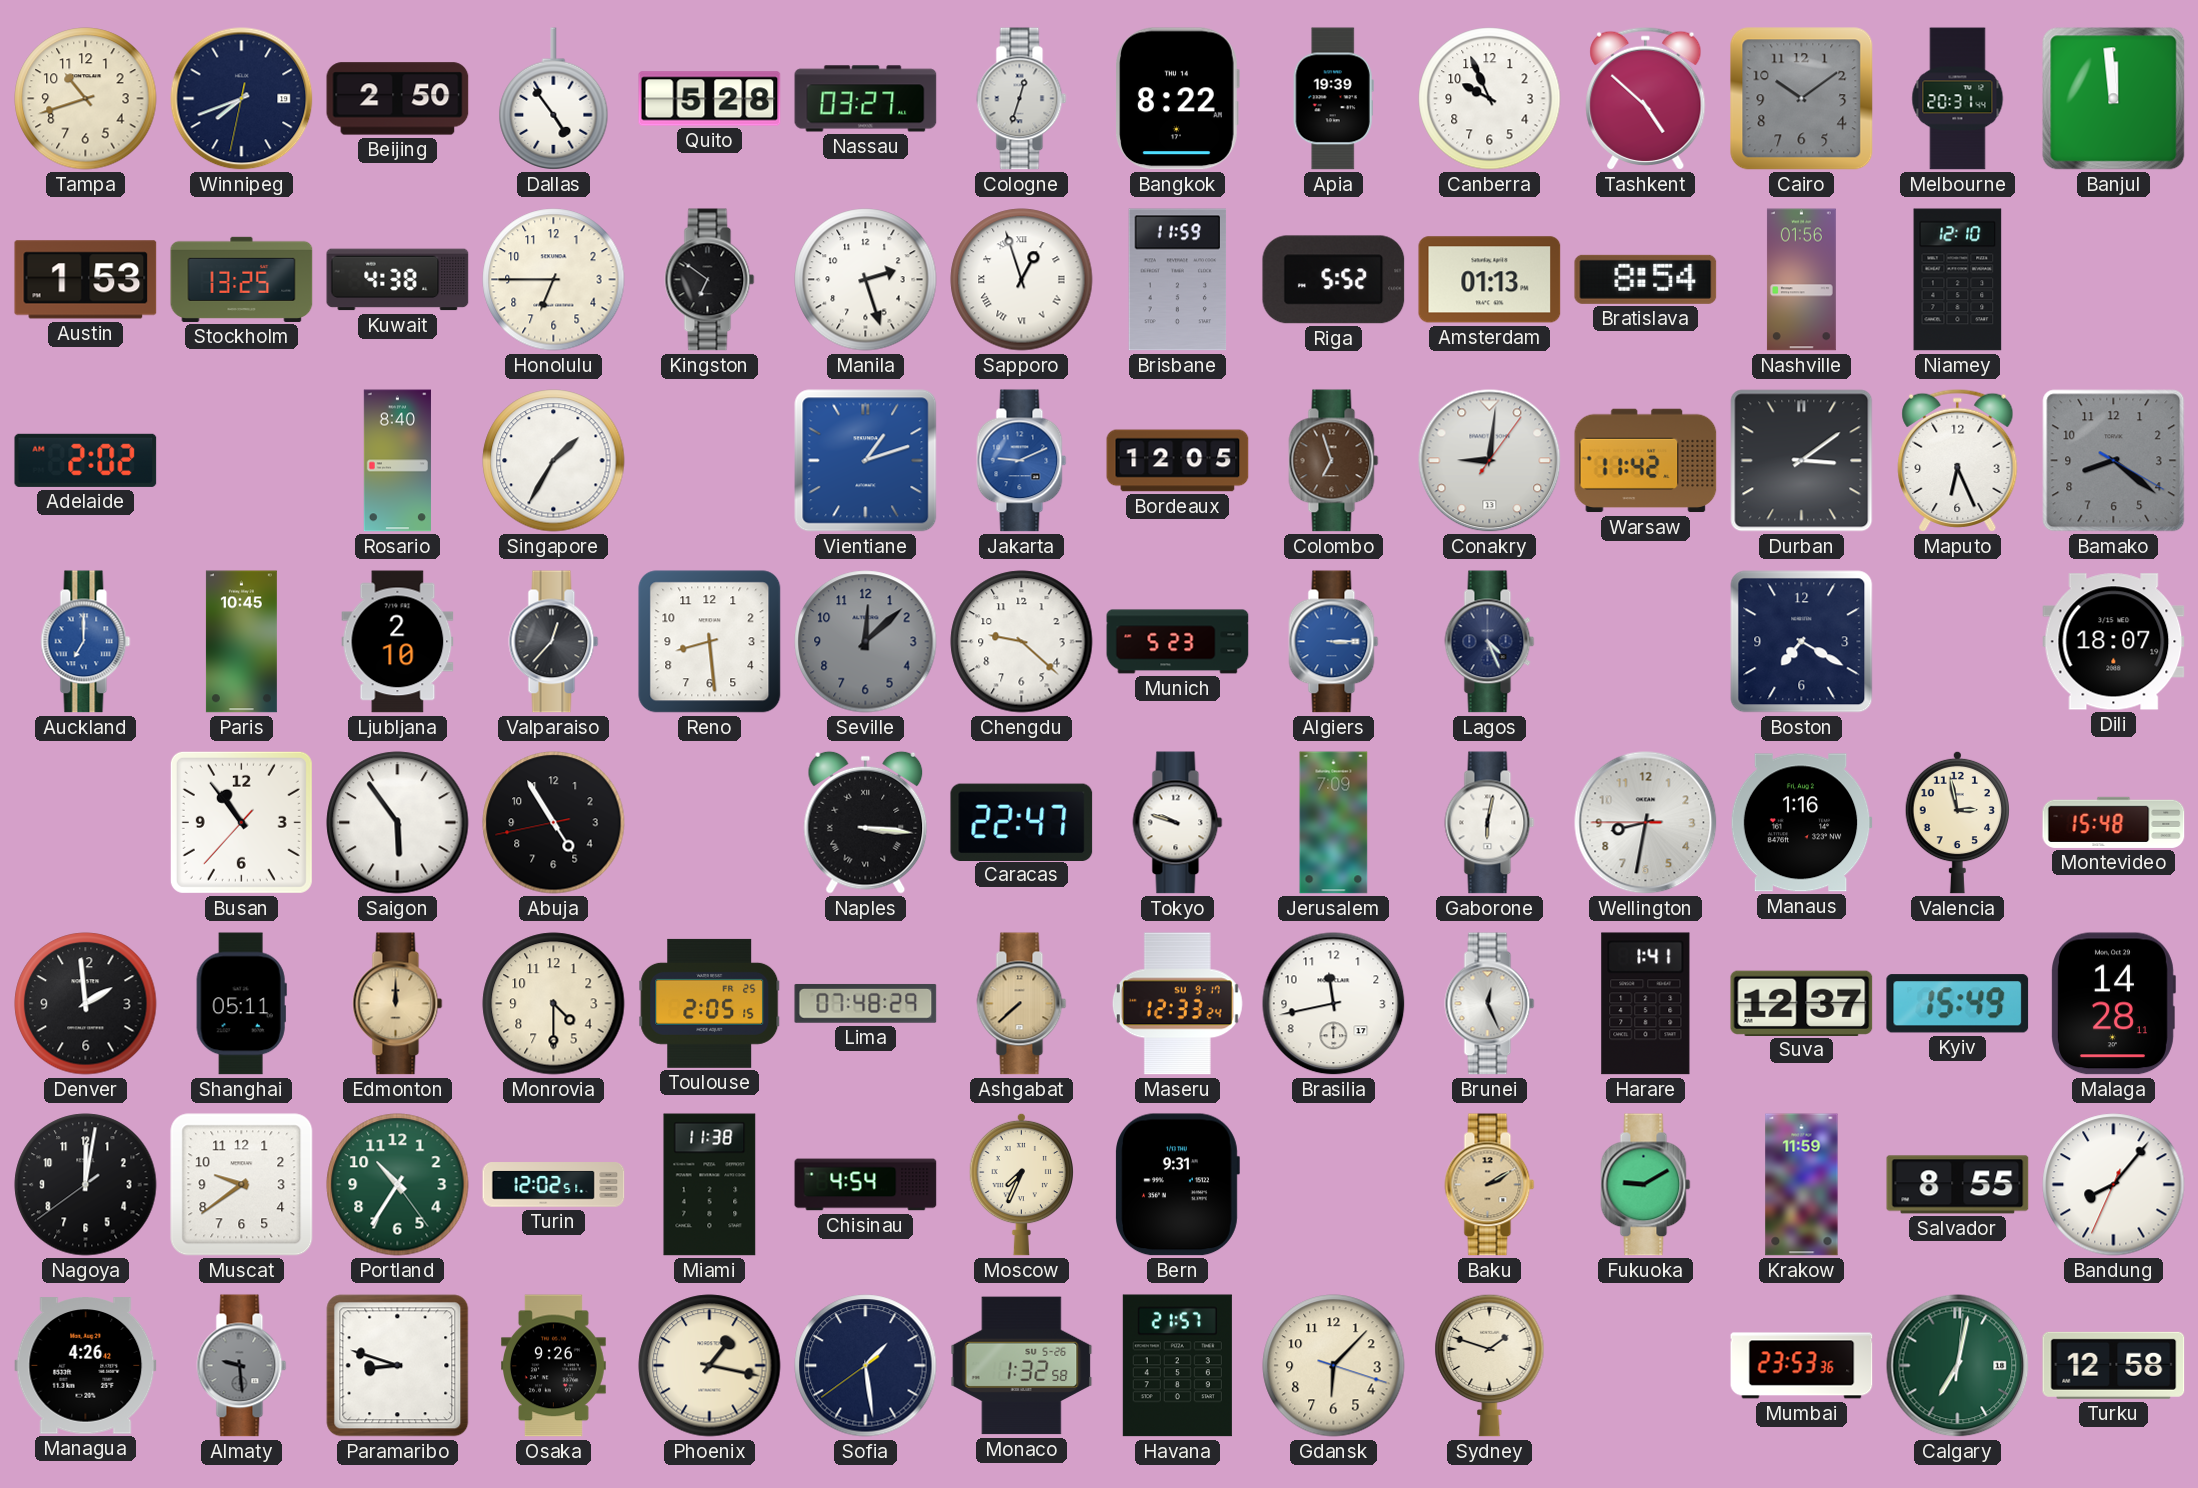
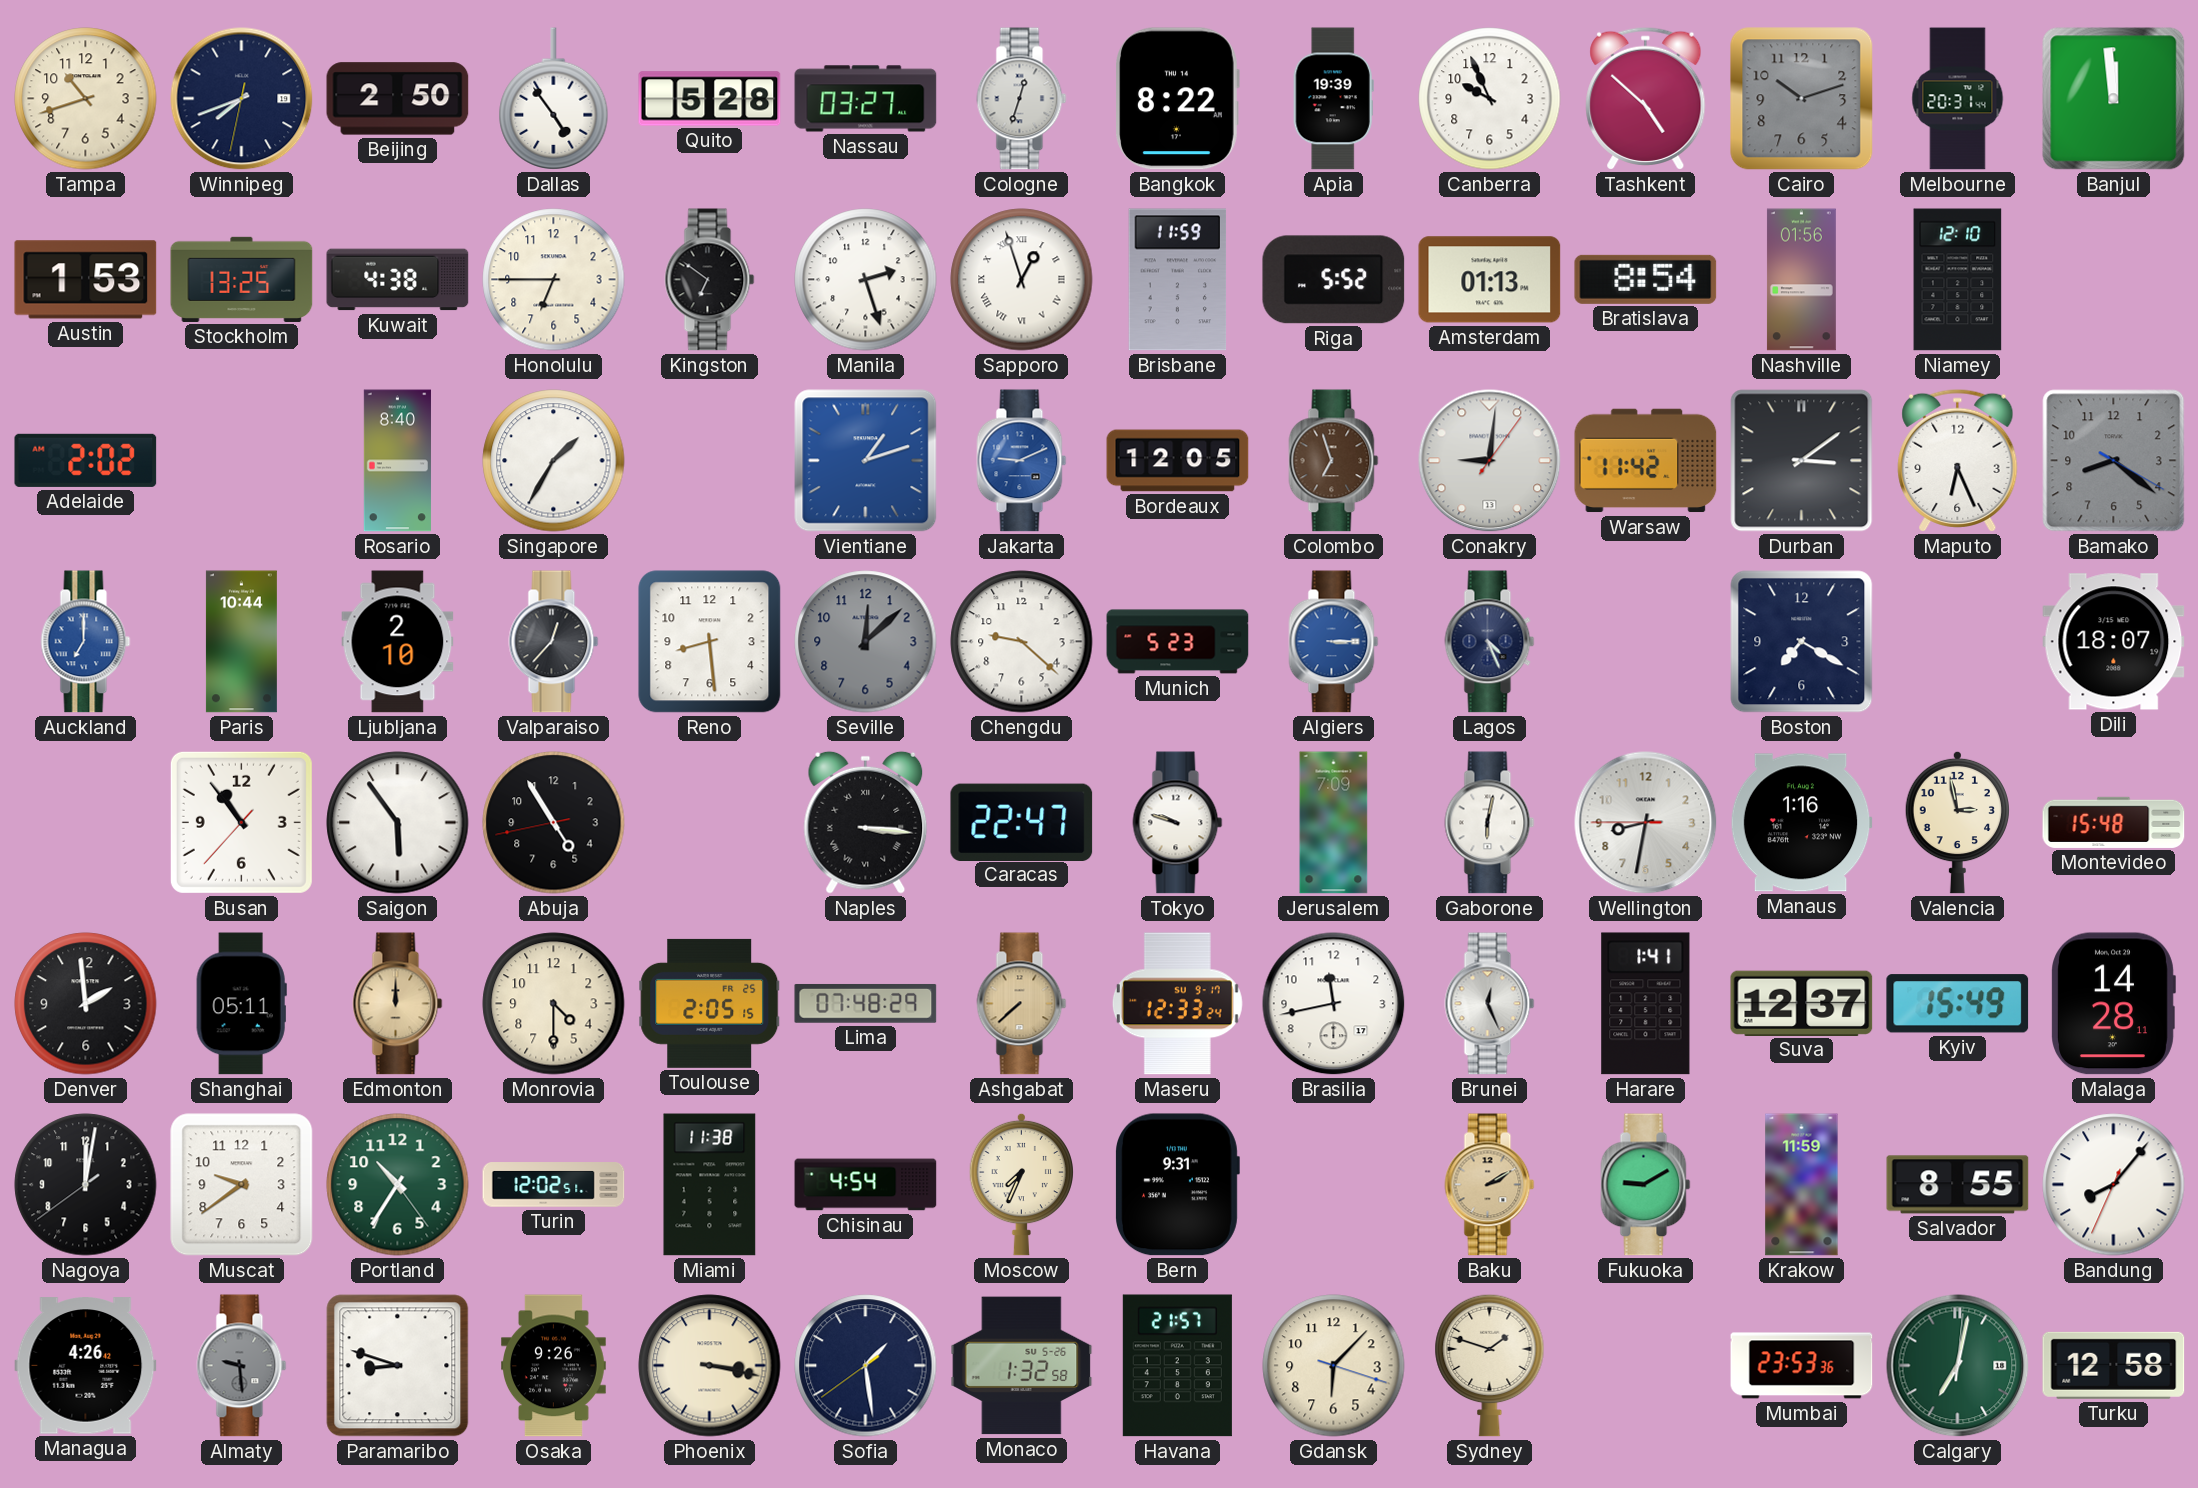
Cairo: 10:09 -> 10:12
Paris: 10:45 -> 10:44
Phoenix: 1:17 -> 3:17
